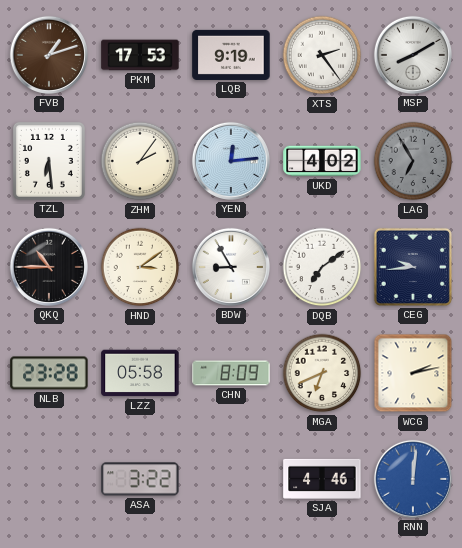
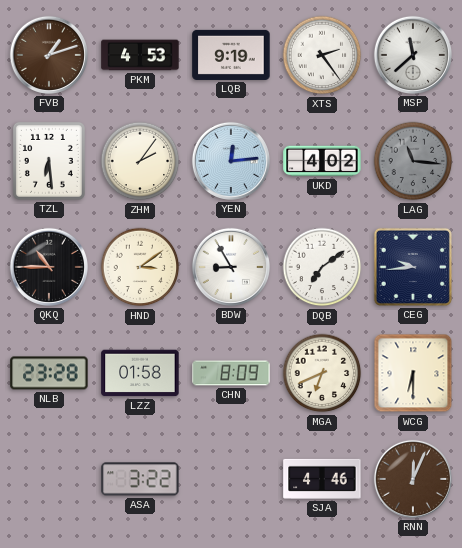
PKM: 17:53 -> 4:53
MSP: 8:10 -> 11:38
LAG: 6:55 -> 11:16
LZZ: 05:58 -> 01:58
WCG: 2:13 -> 6:30
RNN: 12:01 -> 12:04
RNN dial: blue -> brown
